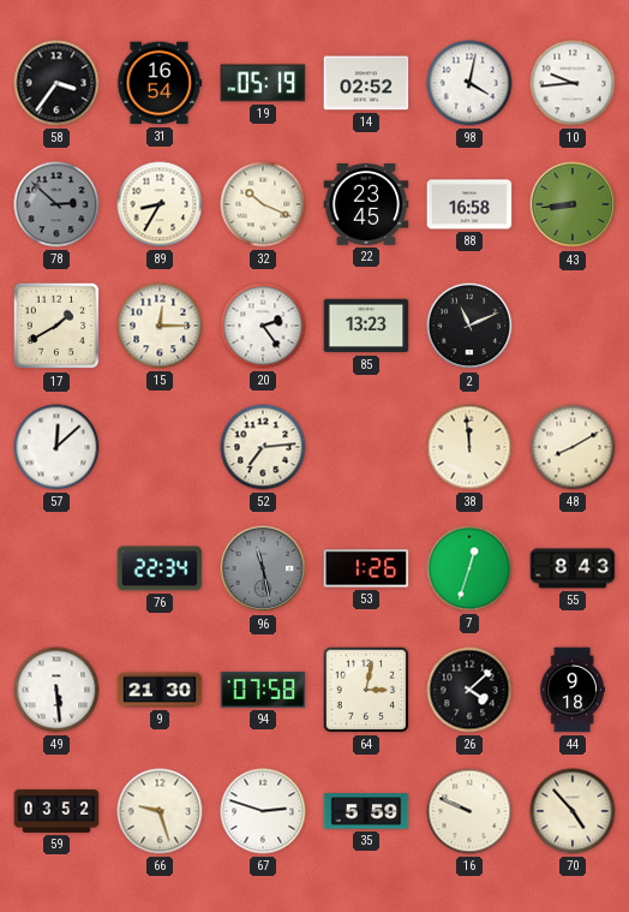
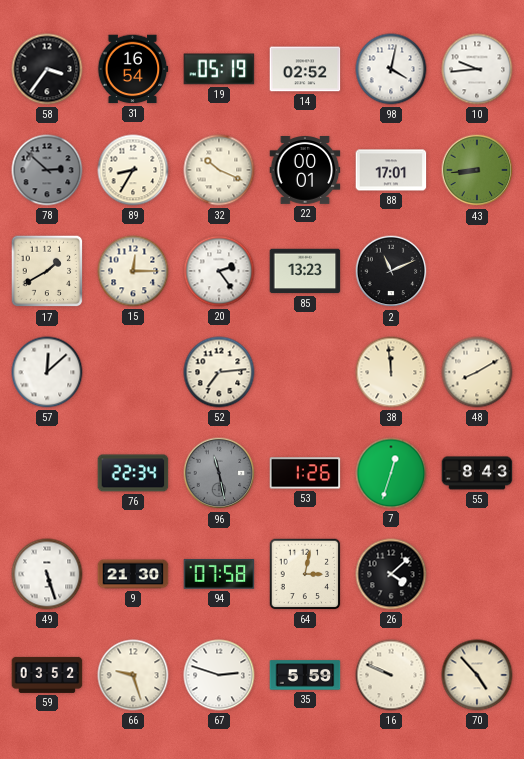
22: 23:45 -> 00:01
88: 16:58 -> 17:01
49: 5:29 -> 5:27
44: 9:18 -> none
